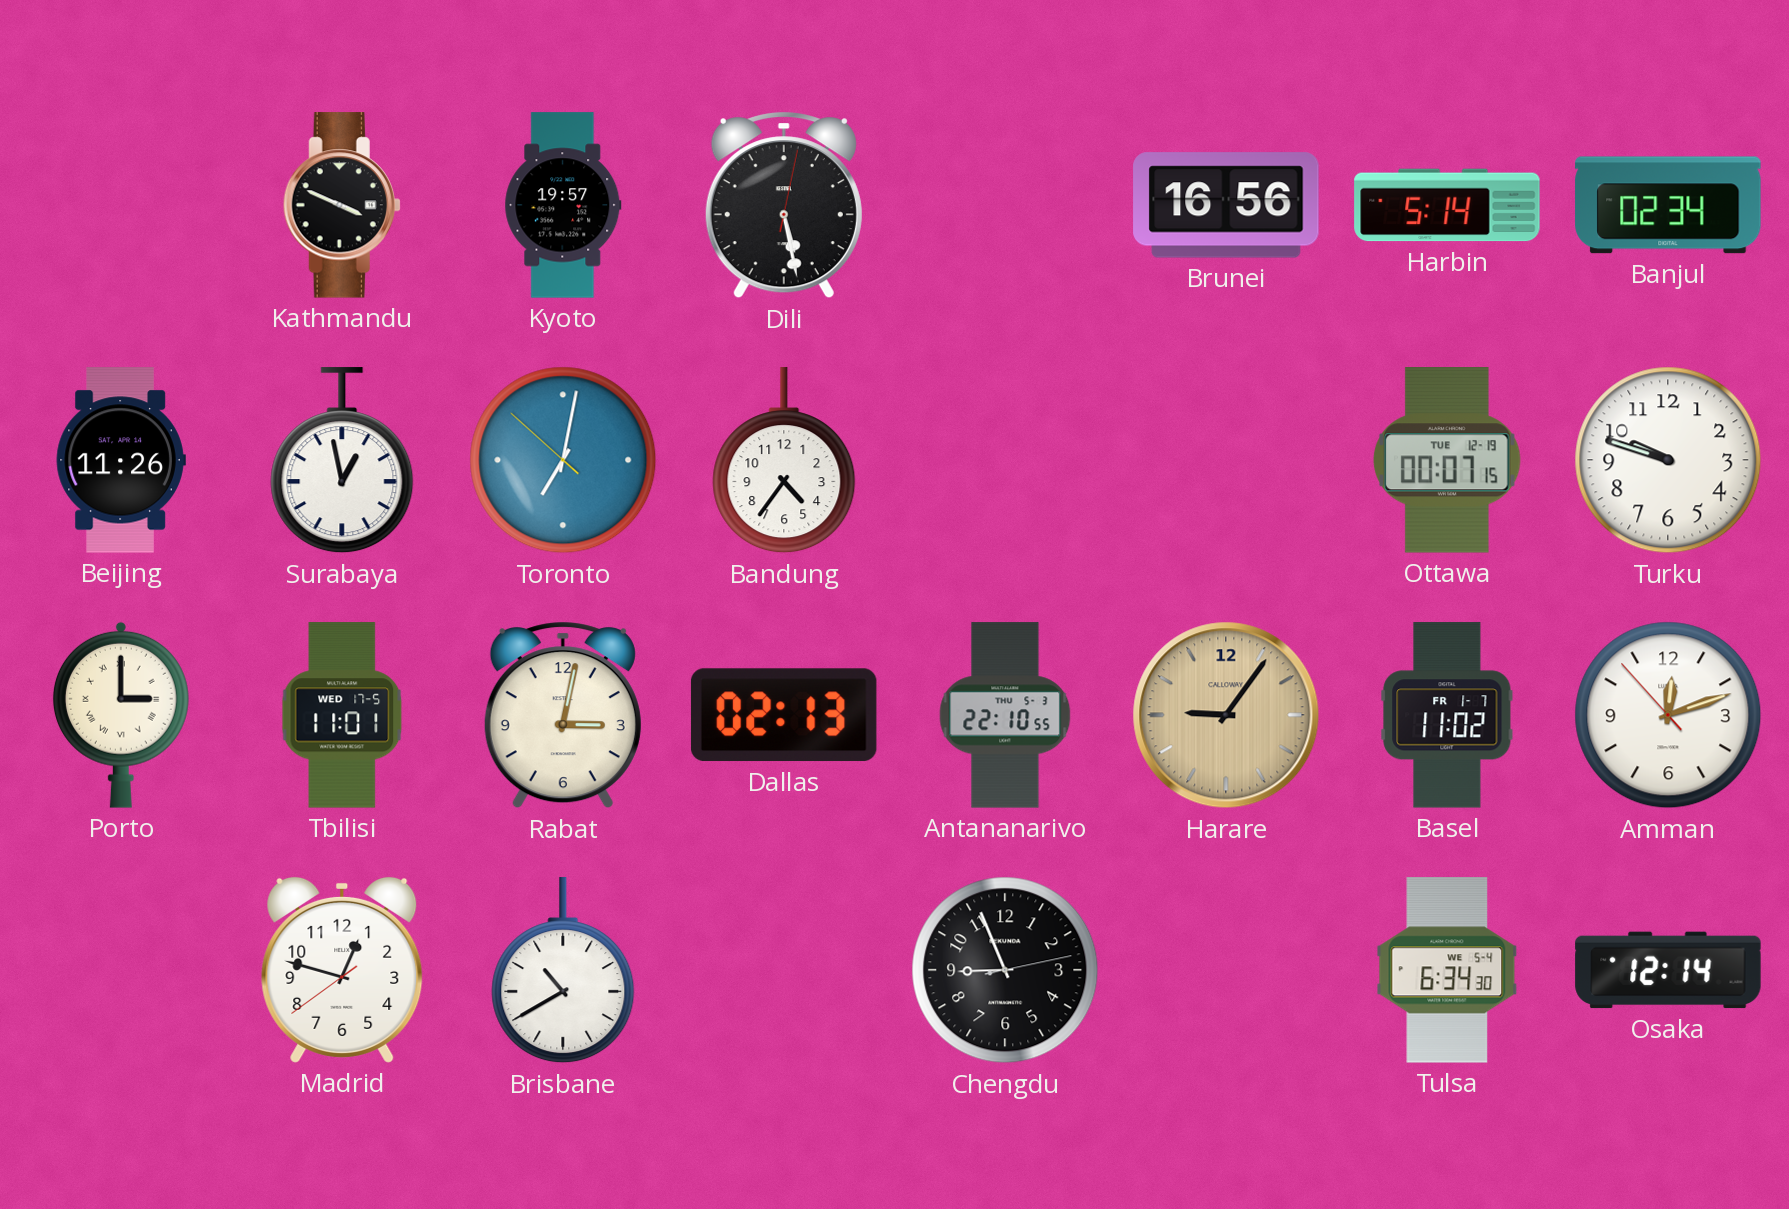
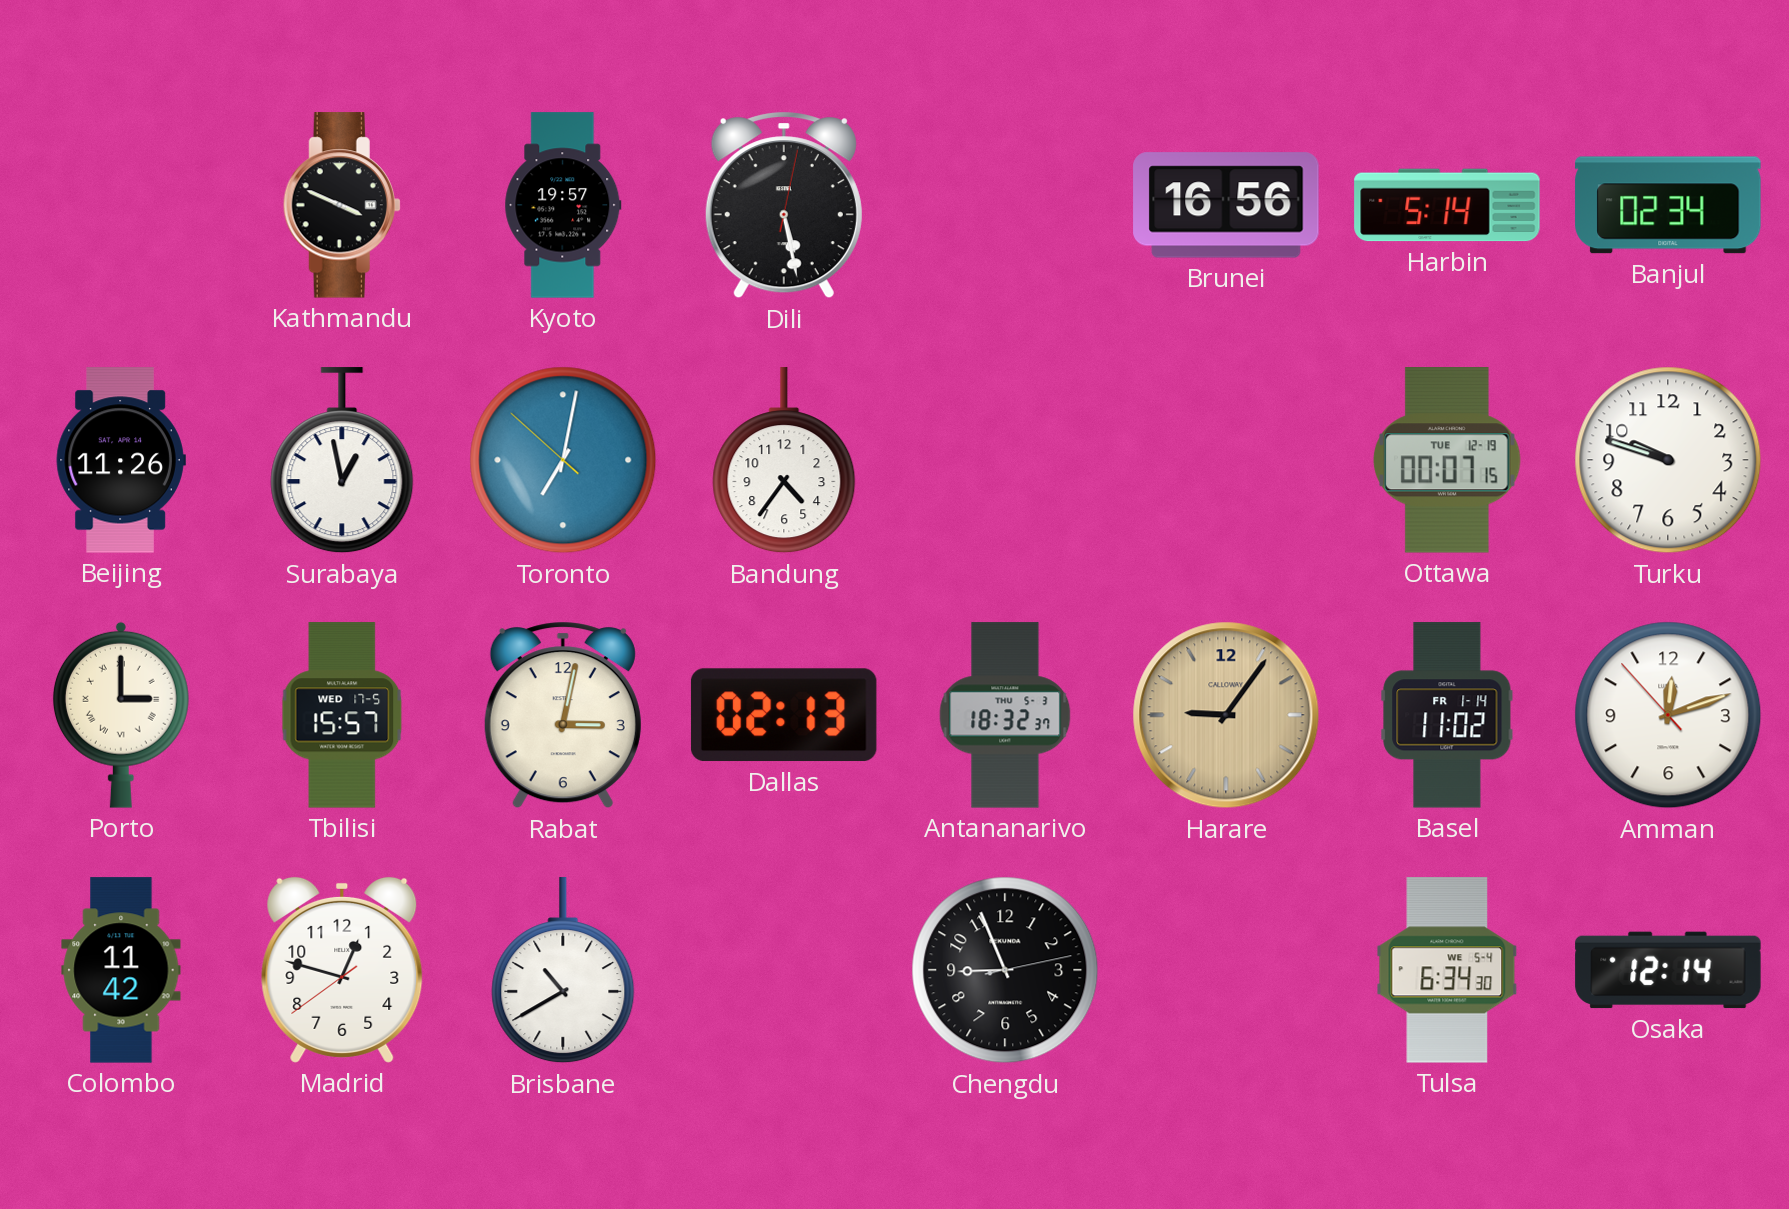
Tbilisi: 11:01 -> 15:57
Antananarivo: 22:10 -> 18:32
Basel date: FR 1-7 -> FR 1-14
Colombo: none -> 11:42
